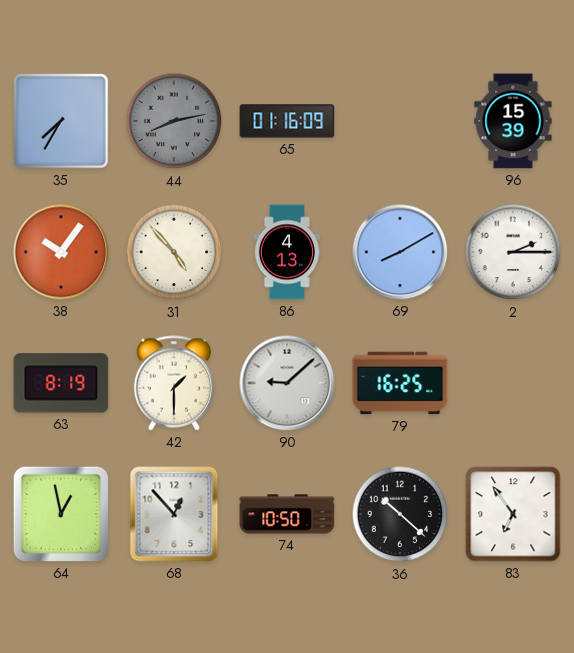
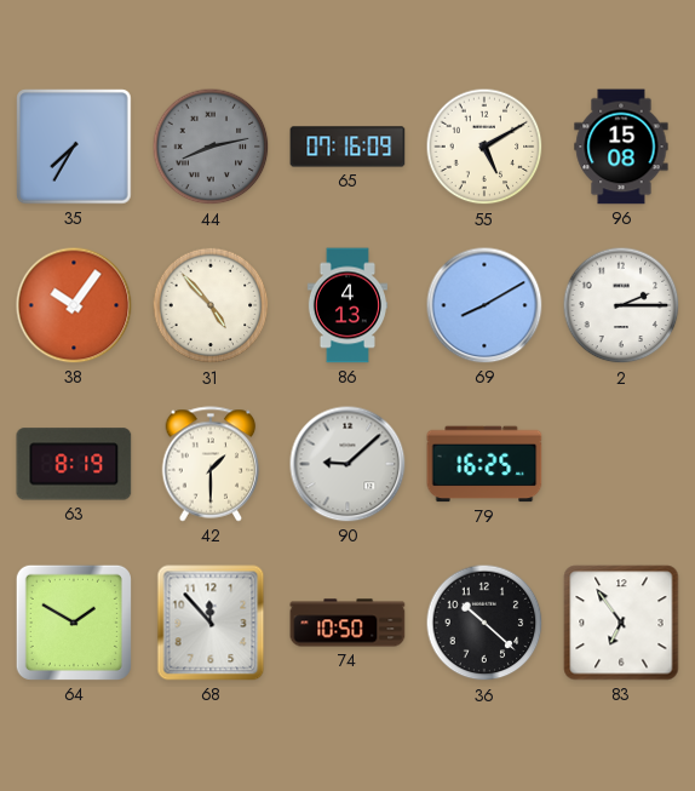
65: 01:16 -> 07:16
55: none -> 5:10
96: 15:39 -> 15:08
64: 12:58 -> 1:50
68: 12:53 -> 11:53
